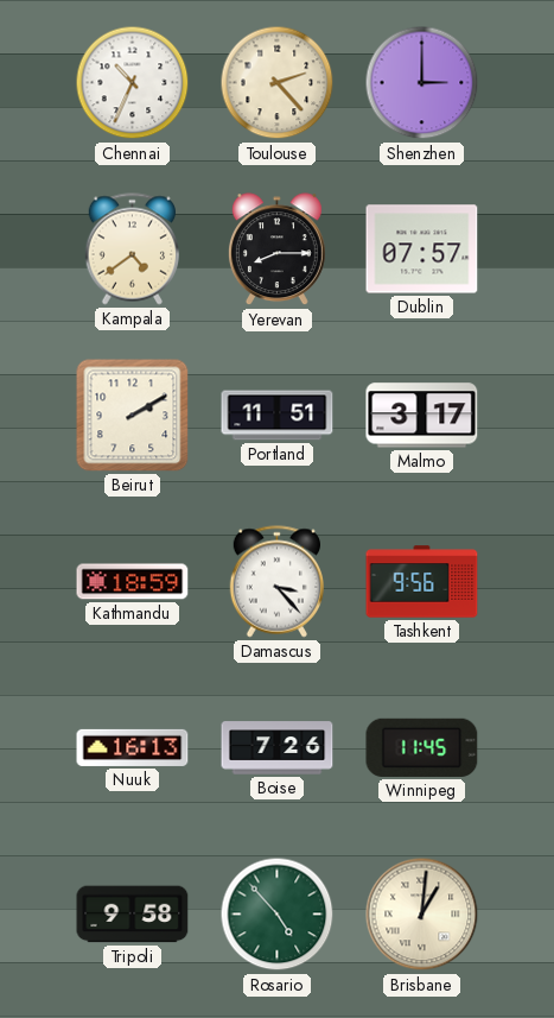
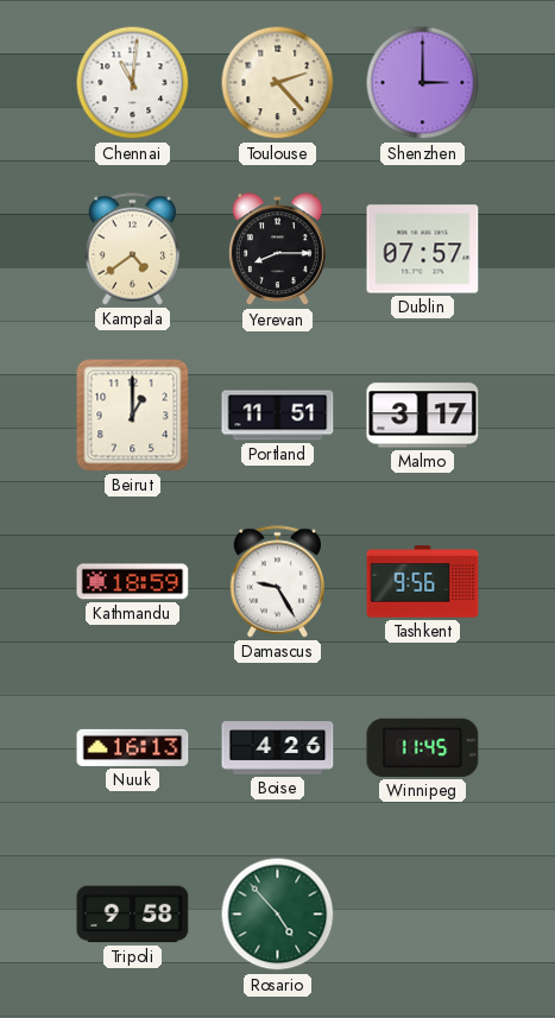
Chennai: 10:34 -> 11:01
Beirut: 2:10 -> 1:00
Damascus: 3:23 -> 9:25
Boise: 7:26 -> 4:26
Brisbane: 1:01 -> none
